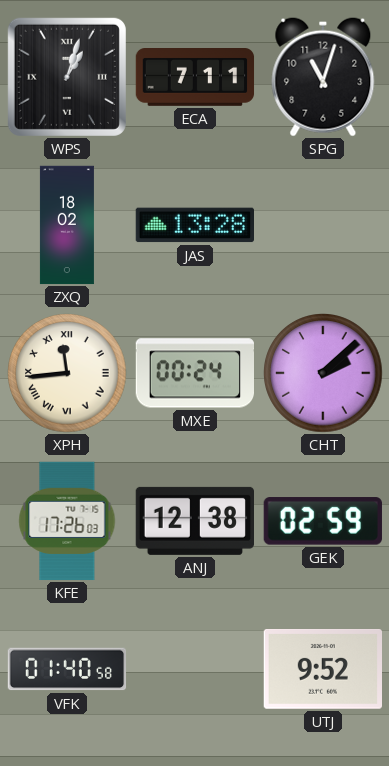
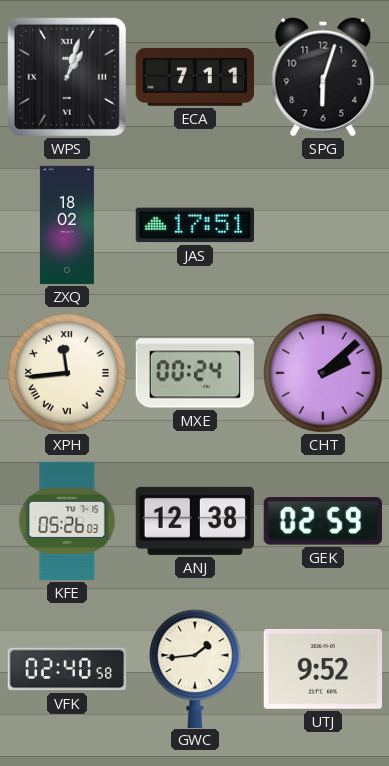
SPG: 11:03 -> 6:03
JAS: 13:28 -> 17:51
KFE: 17:26 -> 05:26
VFK: 01:40 -> 02:40
GWC: none -> 1:44
